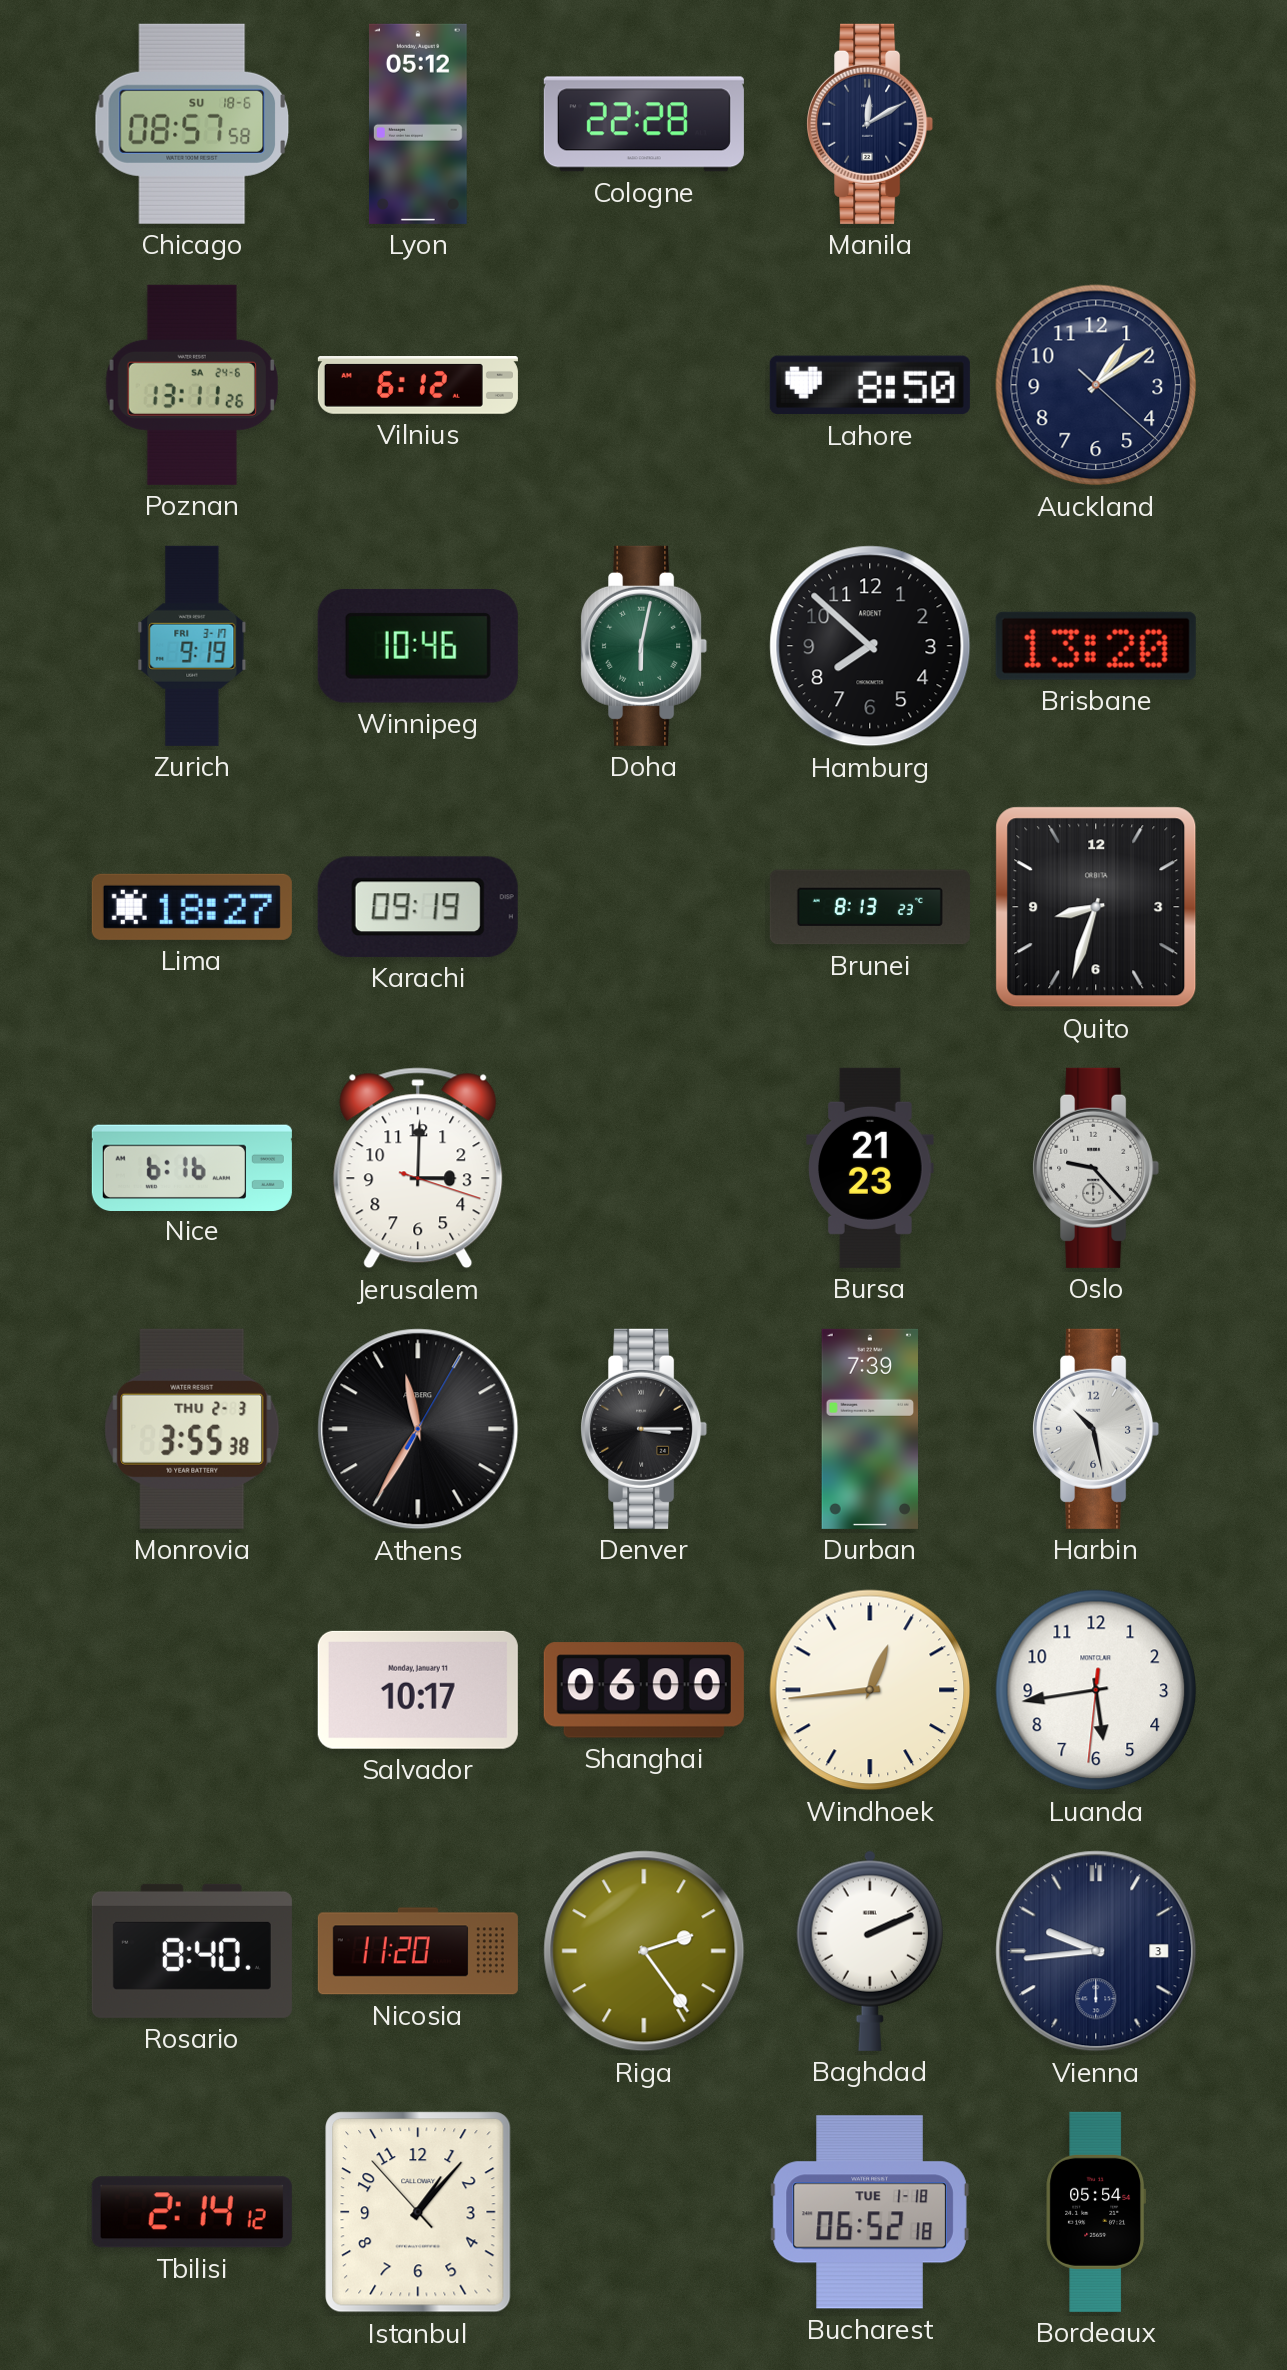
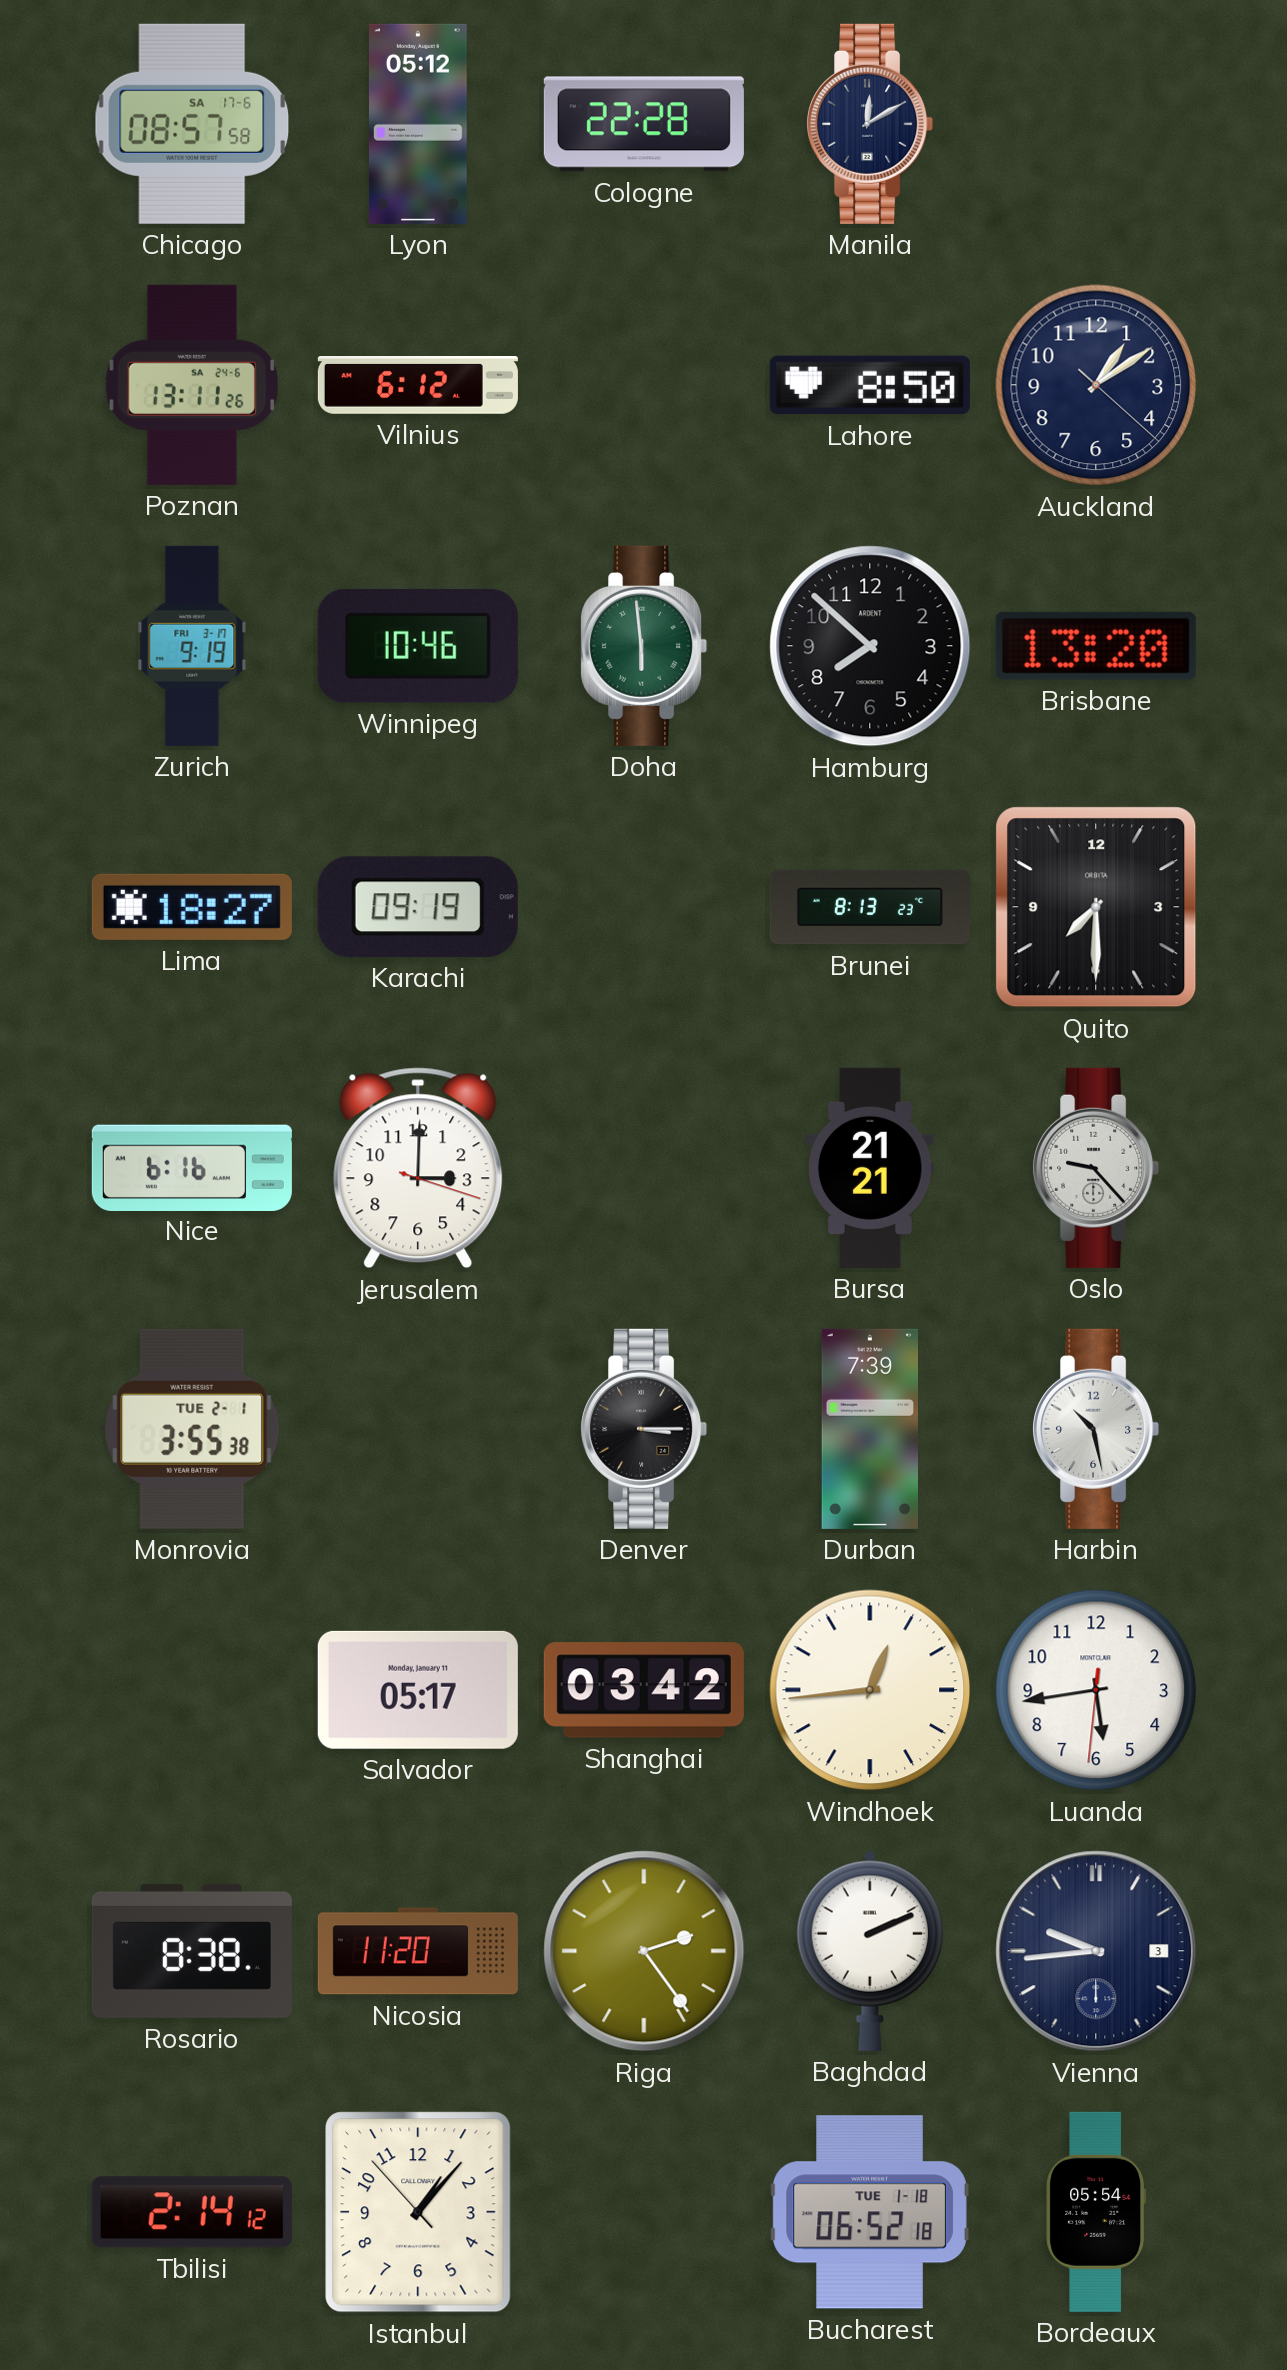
Chicago date: SU 18-6 -> SA 17-6
Doha: 6:02 -> 5:59
Quito: 8:33 -> 7:30
Bursa: 21:23 -> 21:21
Monrovia date: THU 2-3 -> TUE 2-1
Athens: 11:35 -> none
Salvador: 10:17 -> 05:17
Shanghai: 06:00 -> 03:42
Rosario: 8:40 -> 8:38
